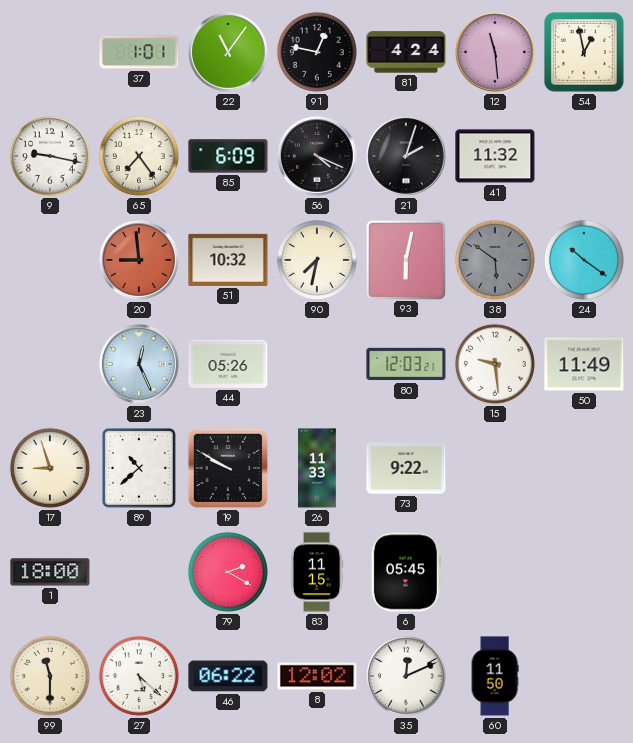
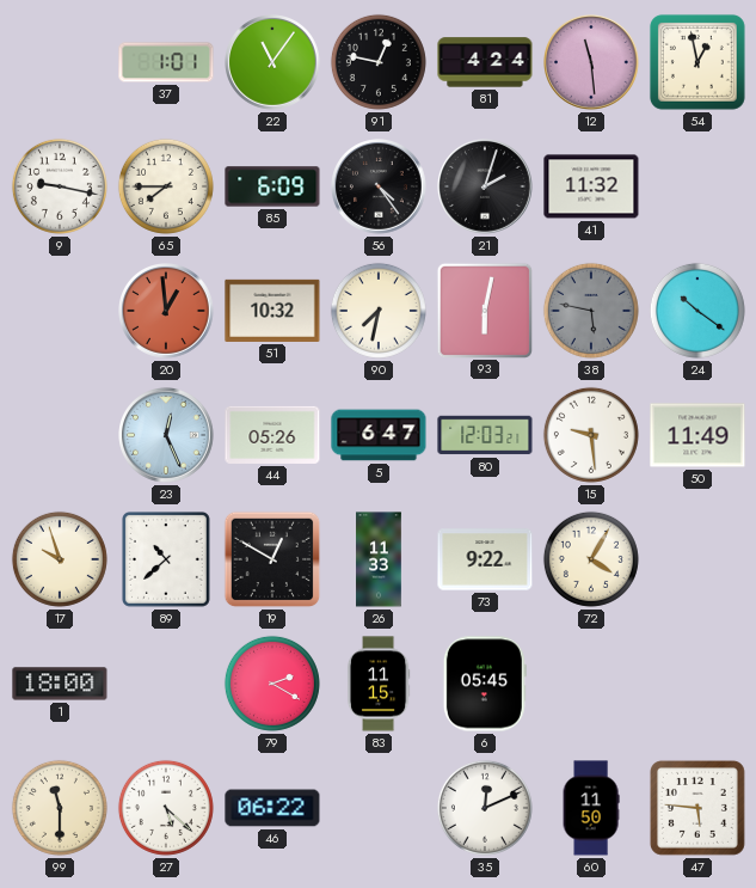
65: 7:24 -> 7:45
56: 4:19 -> 4:24
20: 8:59 -> 12:59
38: 5:51 -> 5:47
5: none -> 6:47
17: 8:57 -> 9:57
19: 9:50 -> 12:50
72: none -> 4:05
8: 12:02 -> none
47: none -> 5:46
